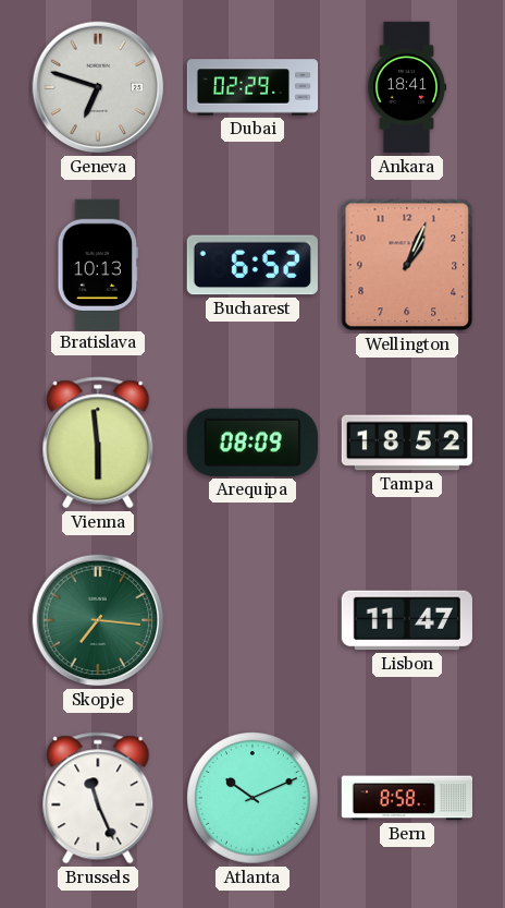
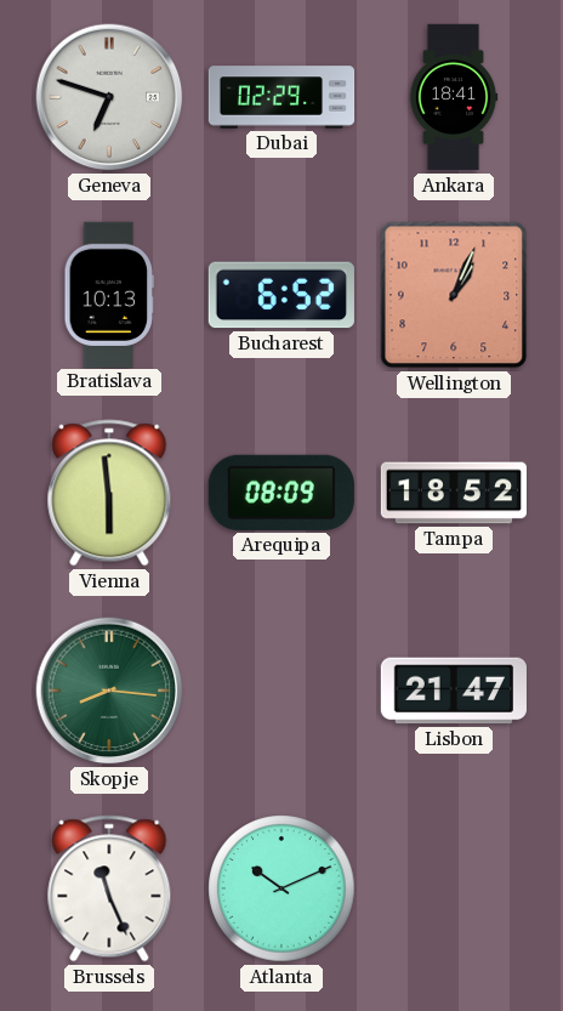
Skopje: 7:16 -> 8:16
Lisbon: 11:47 -> 21:47
Bern: 8:58 -> none
